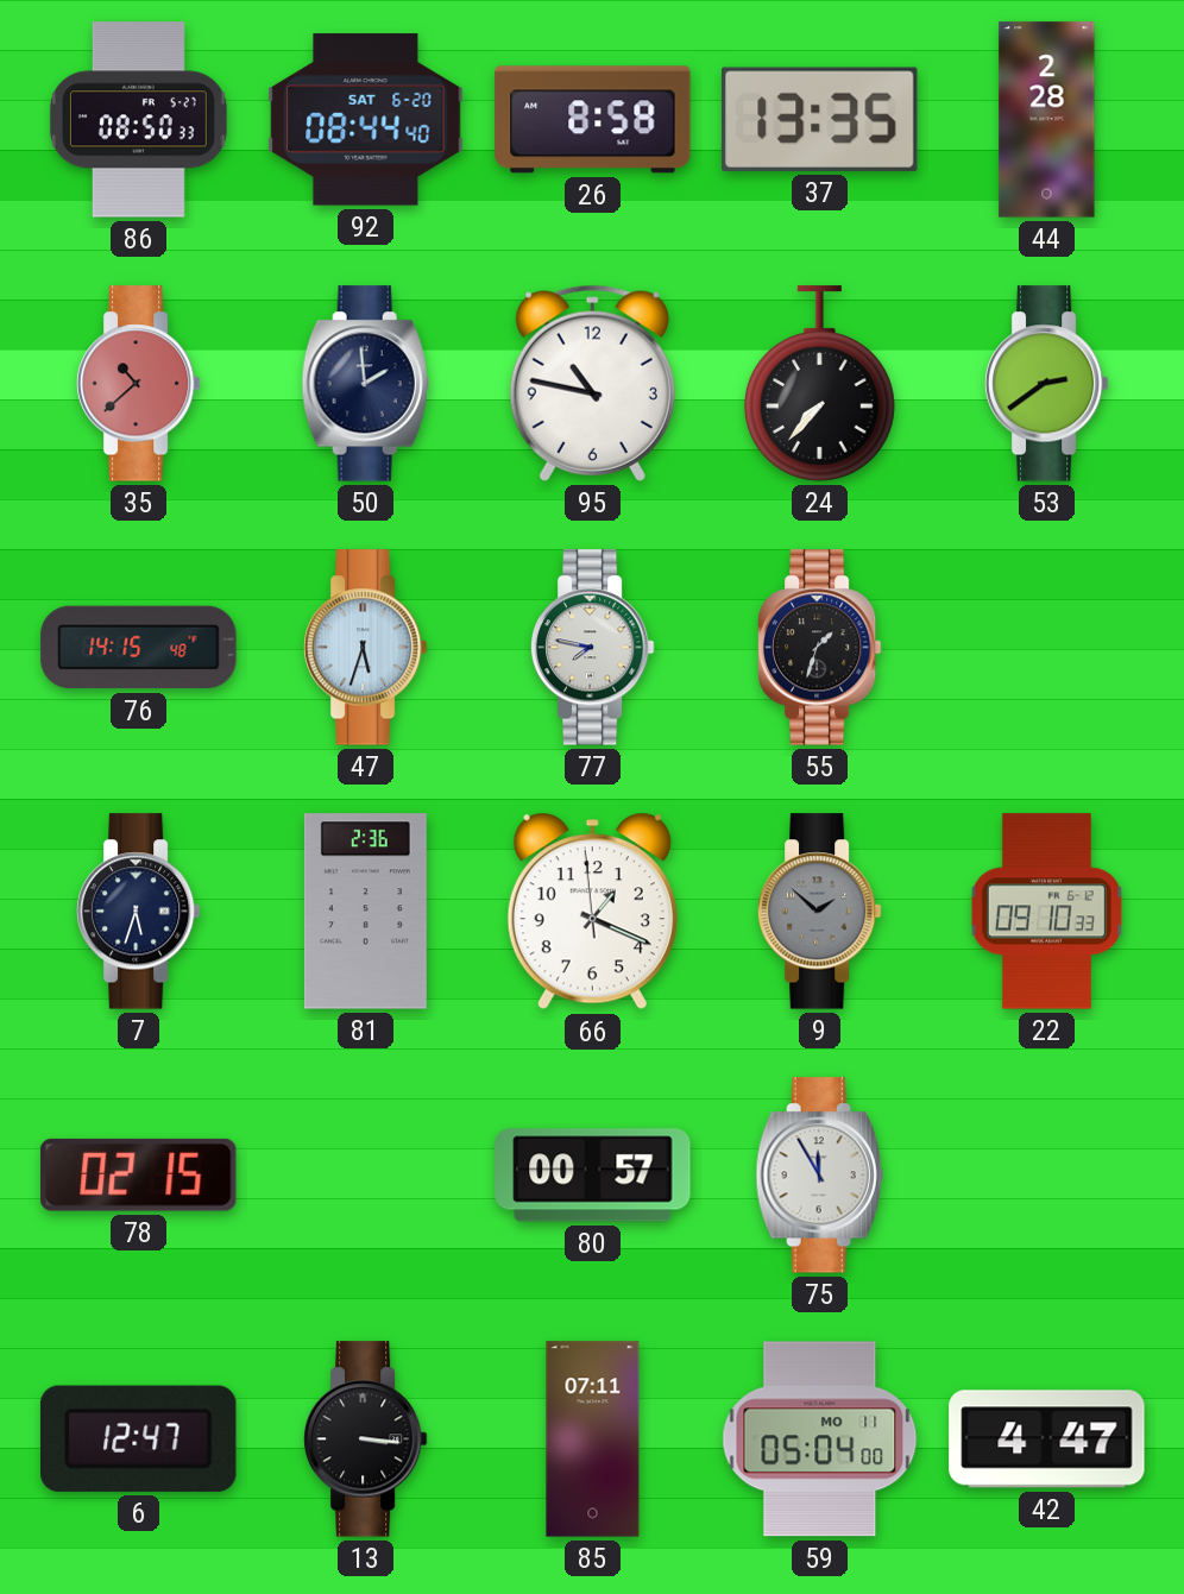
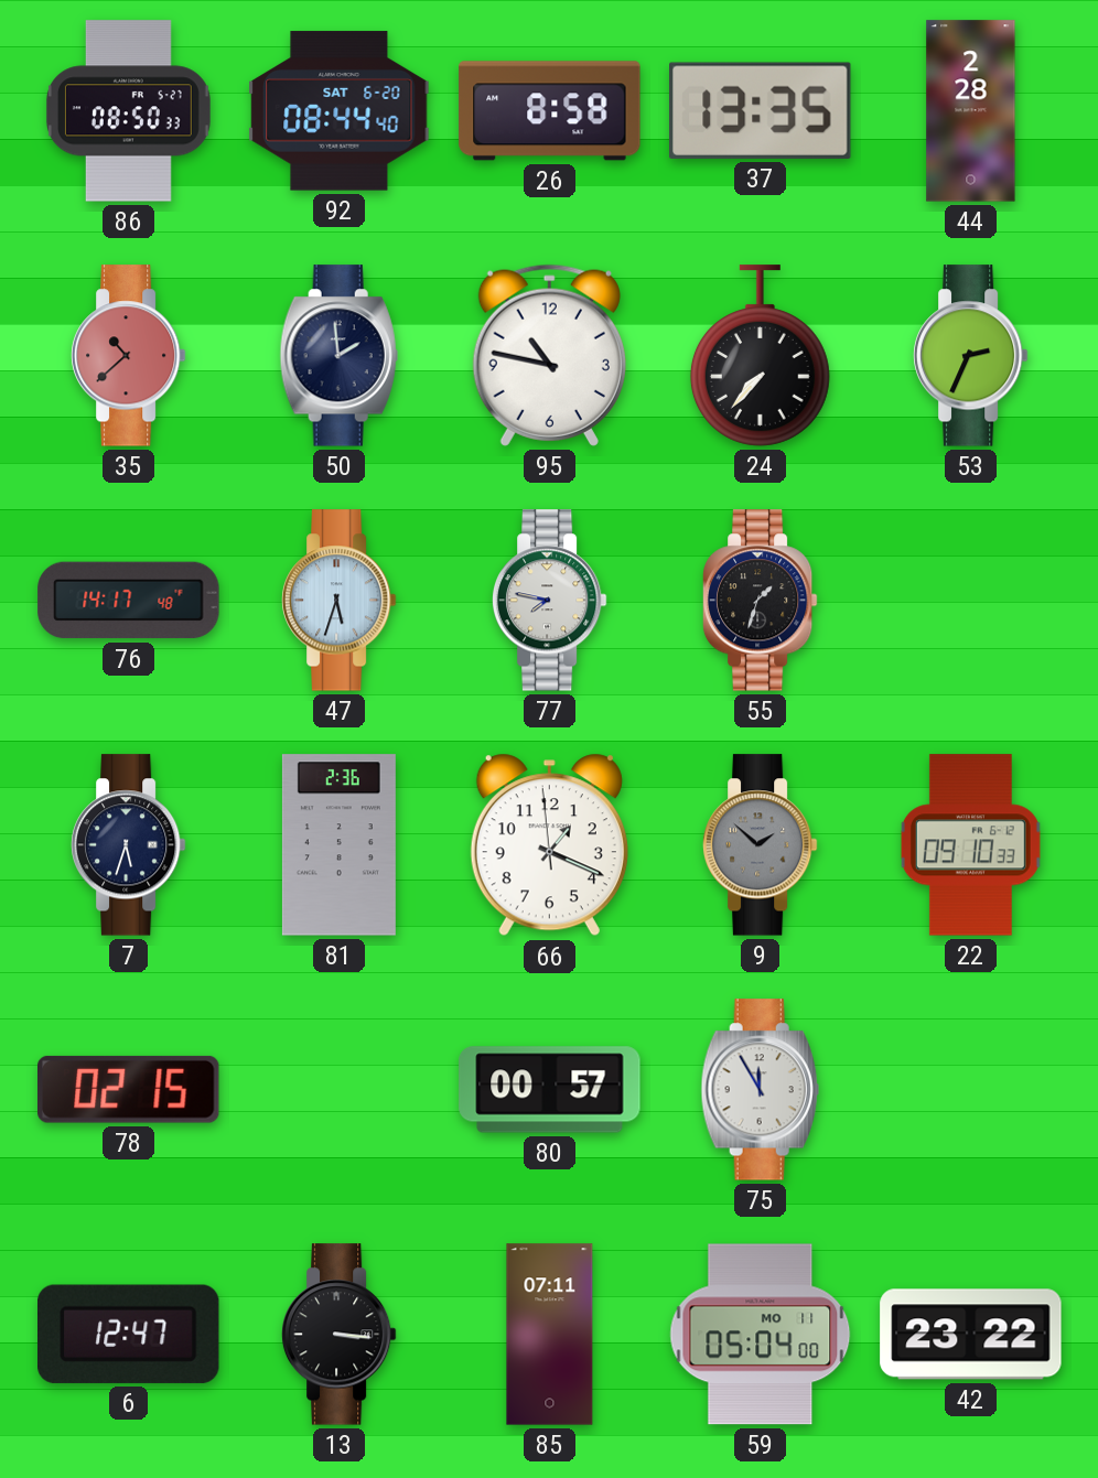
53: 2:39 -> 2:34
76: 14:15 -> 14:17
42: 4:47 -> 23:22
